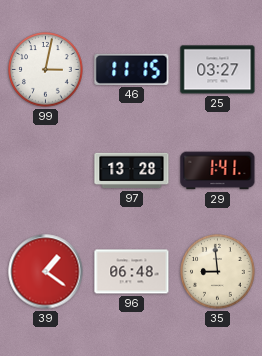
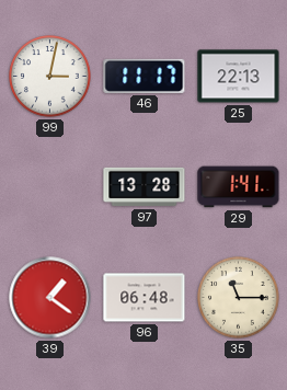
46: 11:15 -> 11:17
25: 03:27 -> 22:13
35: 8:59 -> 11:15
